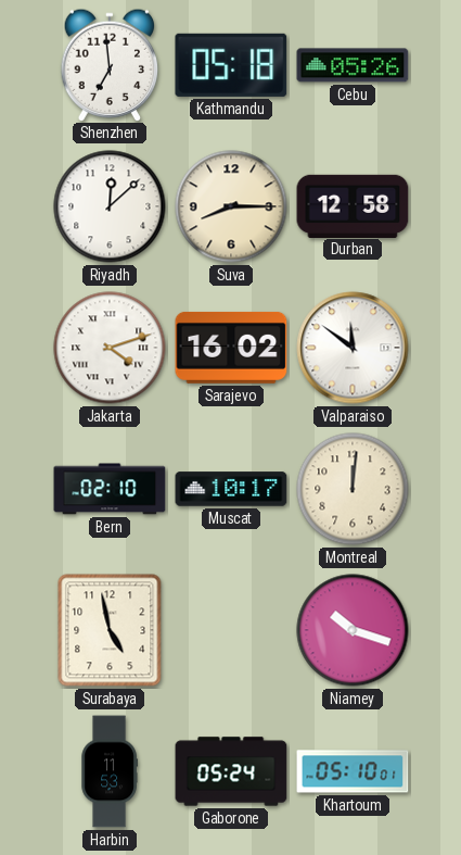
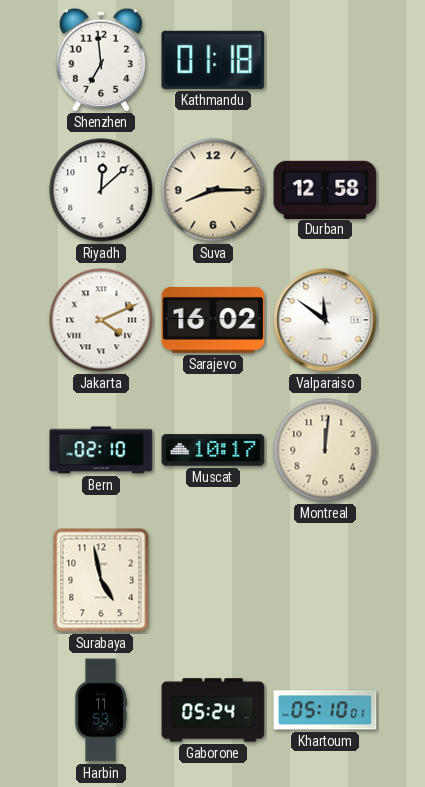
Kathmandu: 05:18 -> 01:18
Cebu: 05:26 -> none
Jakarta: 4:12 -> 4:11
Niamey: 10:18 -> none
